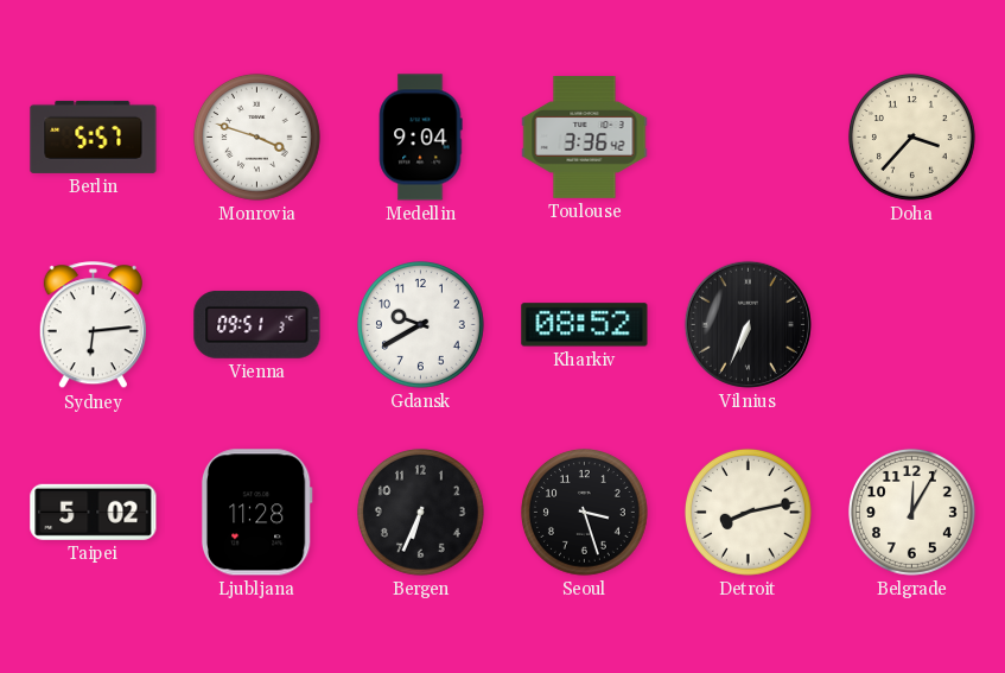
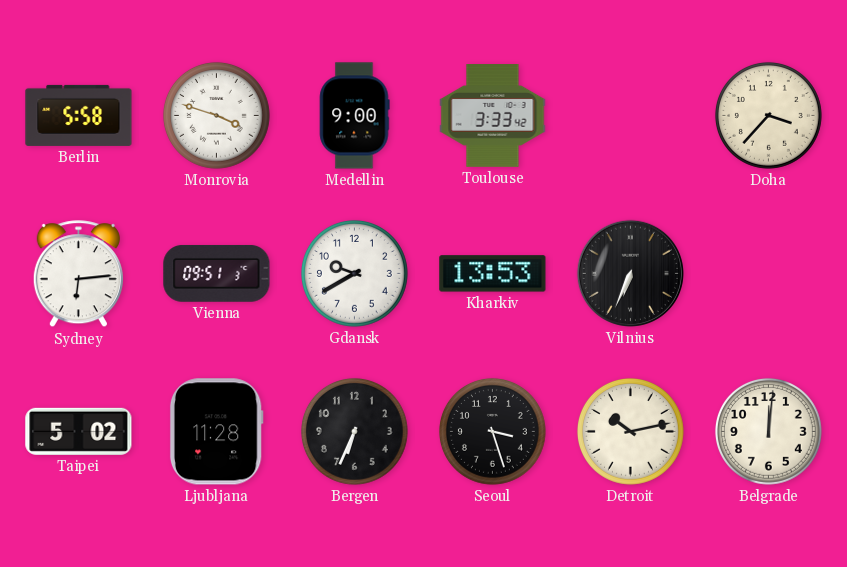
Berlin: 5:57 -> 5:58
Medellin: 9:04 -> 9:00
Toulouse: 3:36 -> 3:33
Kharkiv: 08:52 -> 13:53
Detroit: 8:13 -> 10:13
Belgrade: 12:05 -> 12:01
